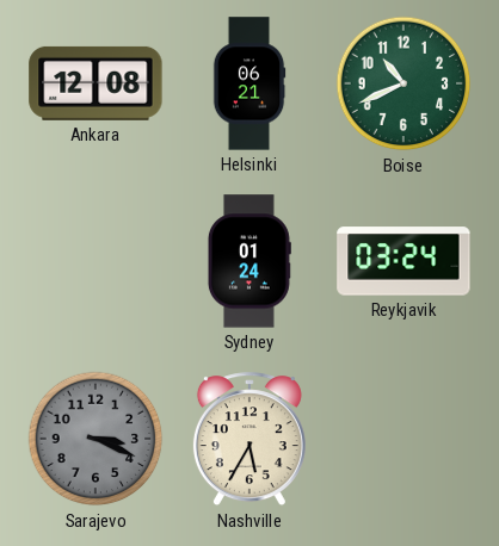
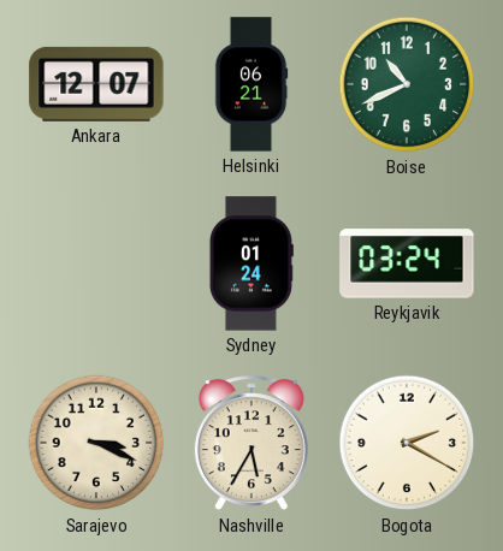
Ankara: 12:08 -> 12:07
Sarajevo dial: grey -> cream
Bogota: none -> 2:20
